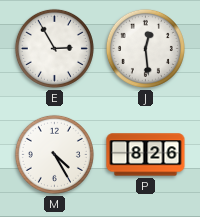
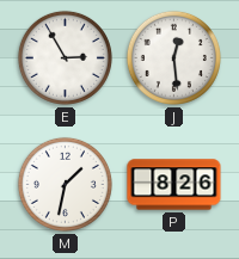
M: 4:25 -> 1:32
